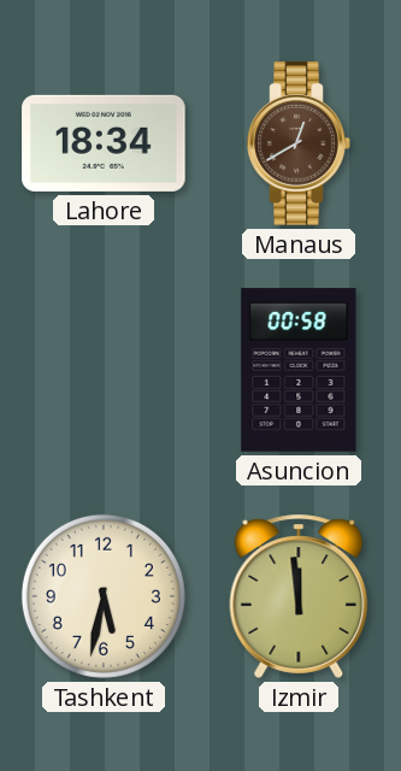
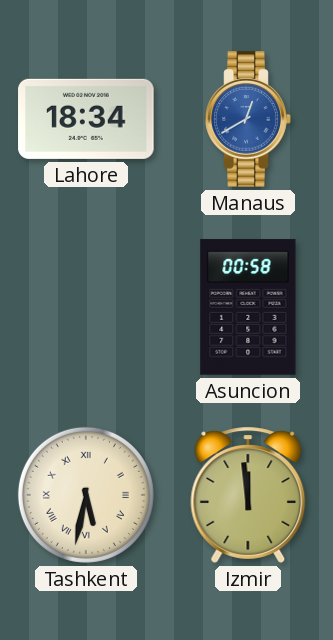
Manaus dial: brown -> blue
Tashkent numerals: Arabic -> Roman
